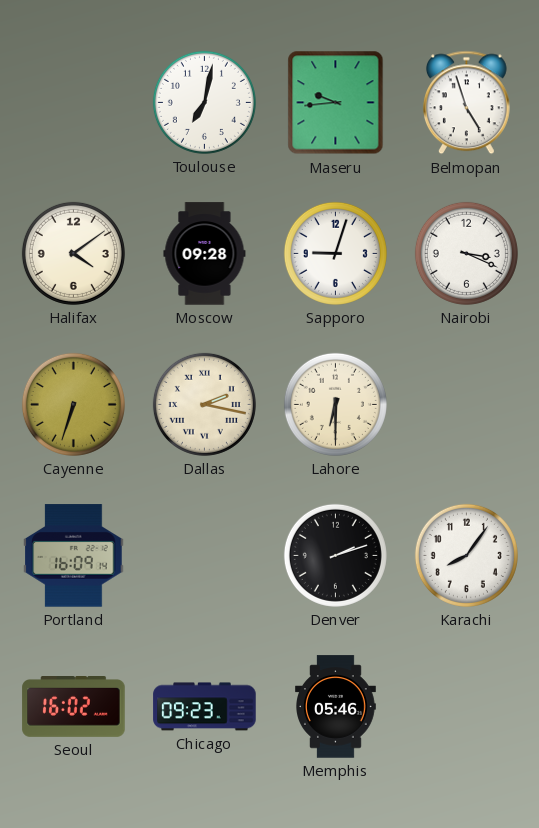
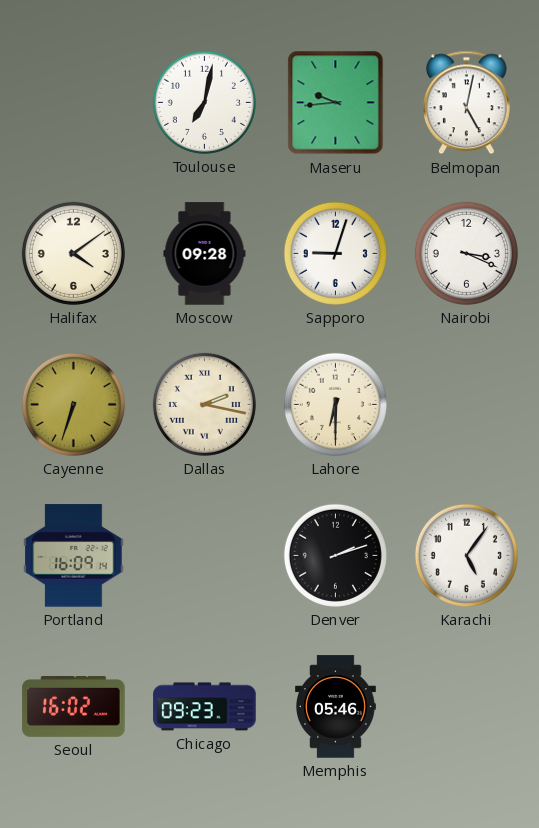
Belmopan: 4:57 -> 5:02
Karachi: 8:06 -> 5:06
